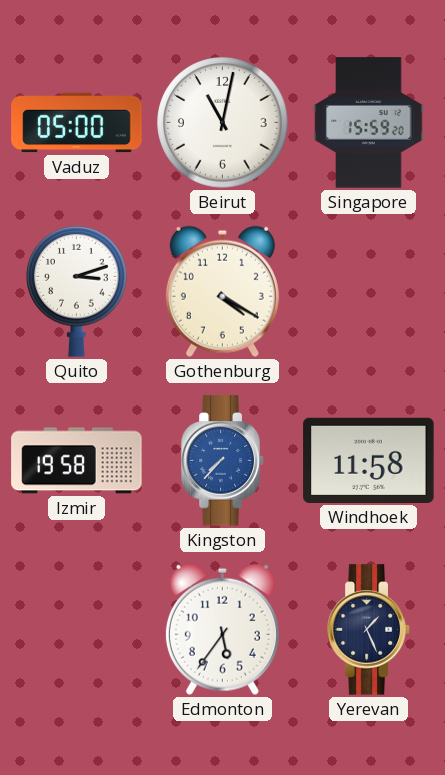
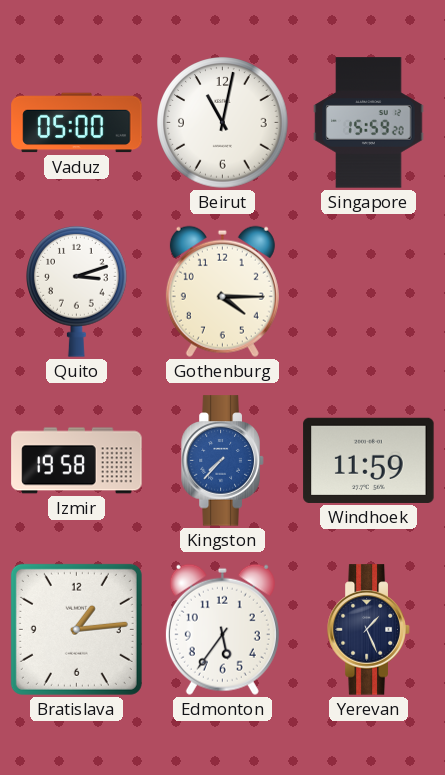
Gothenburg: 4:20 -> 4:15
Windhoek: 11:58 -> 11:59
Bratislava: none -> 1:14
